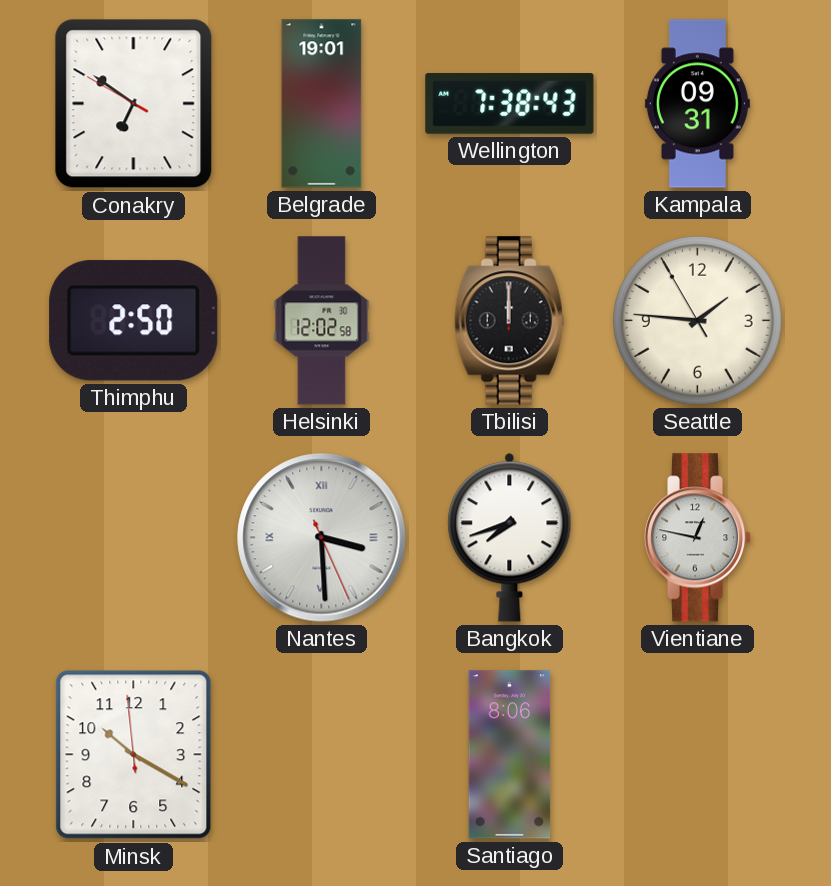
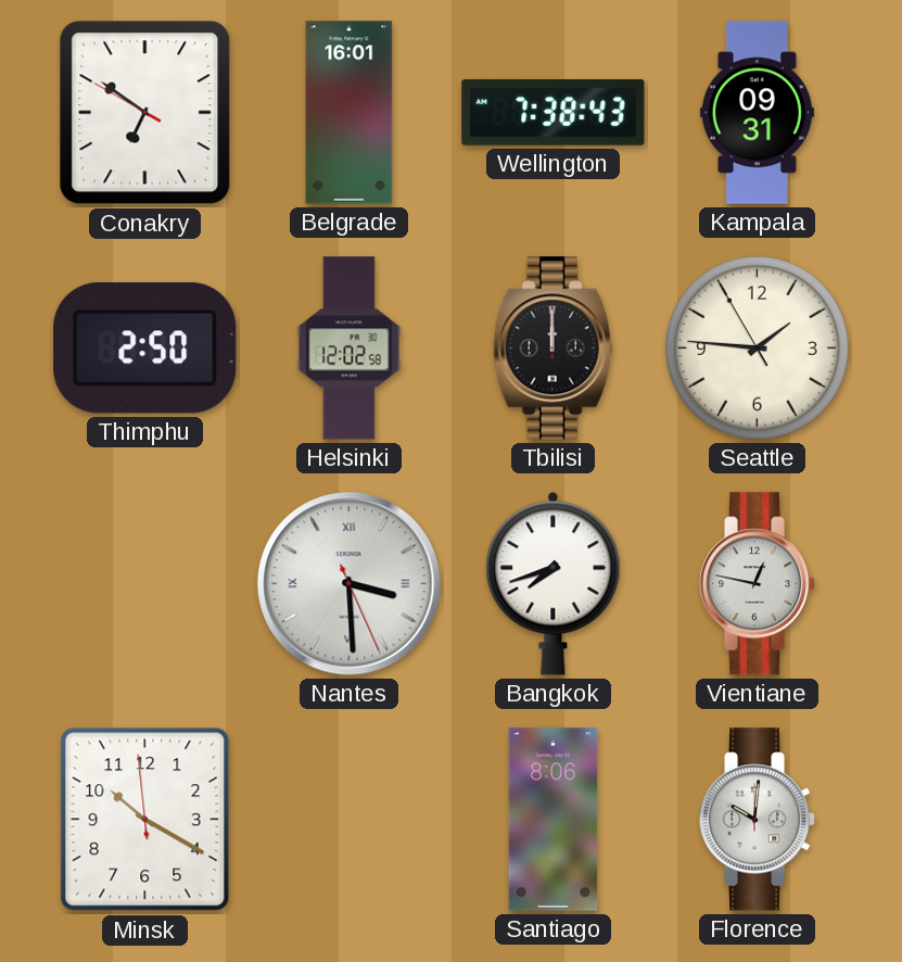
Belgrade: 19:01 -> 16:01
Florence: none -> 10:01
